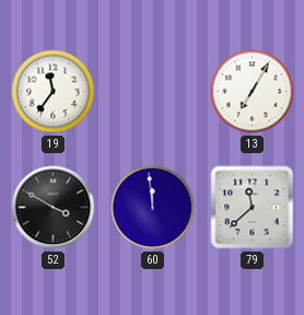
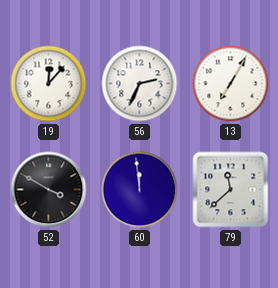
19: 11:36 -> 12:07
56: none -> 2:34
